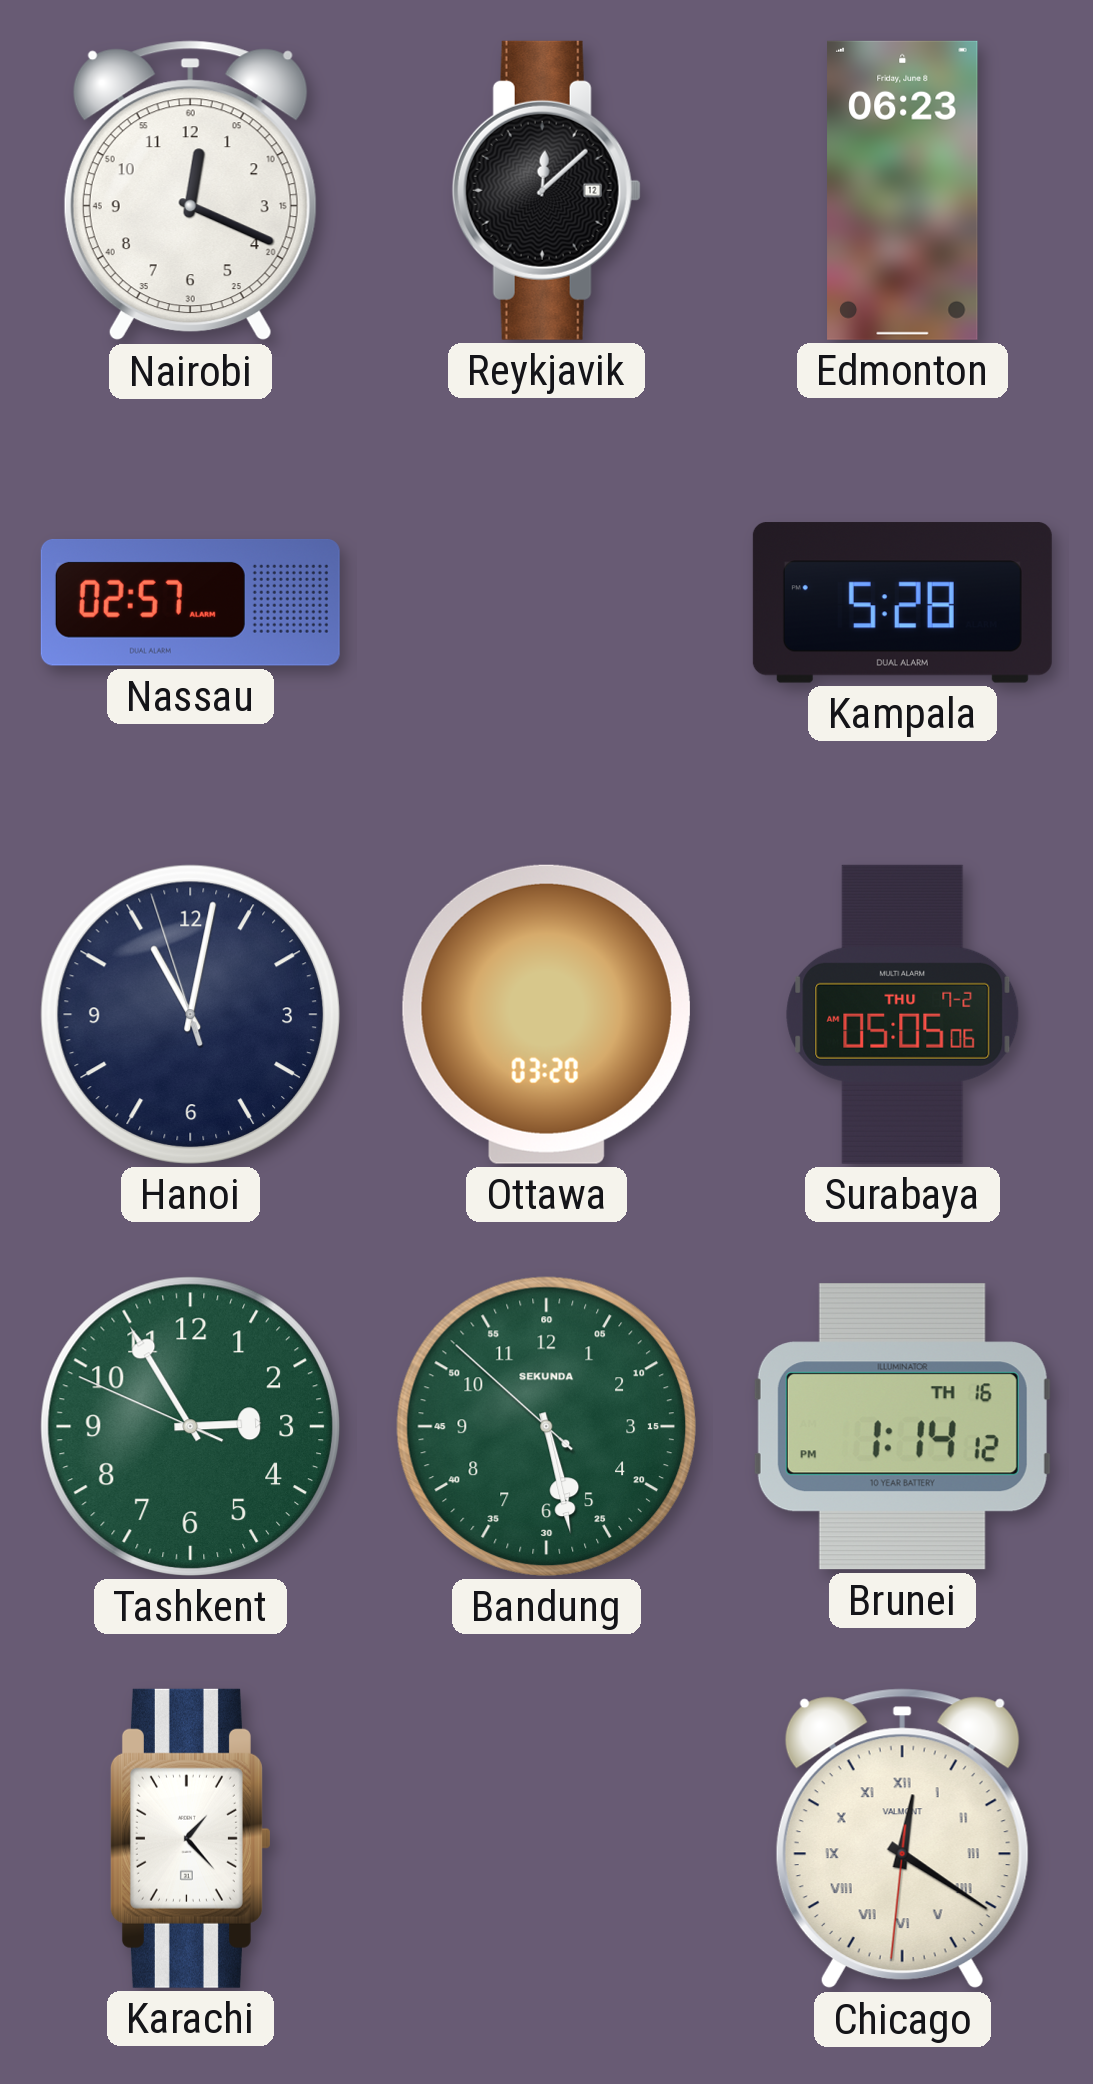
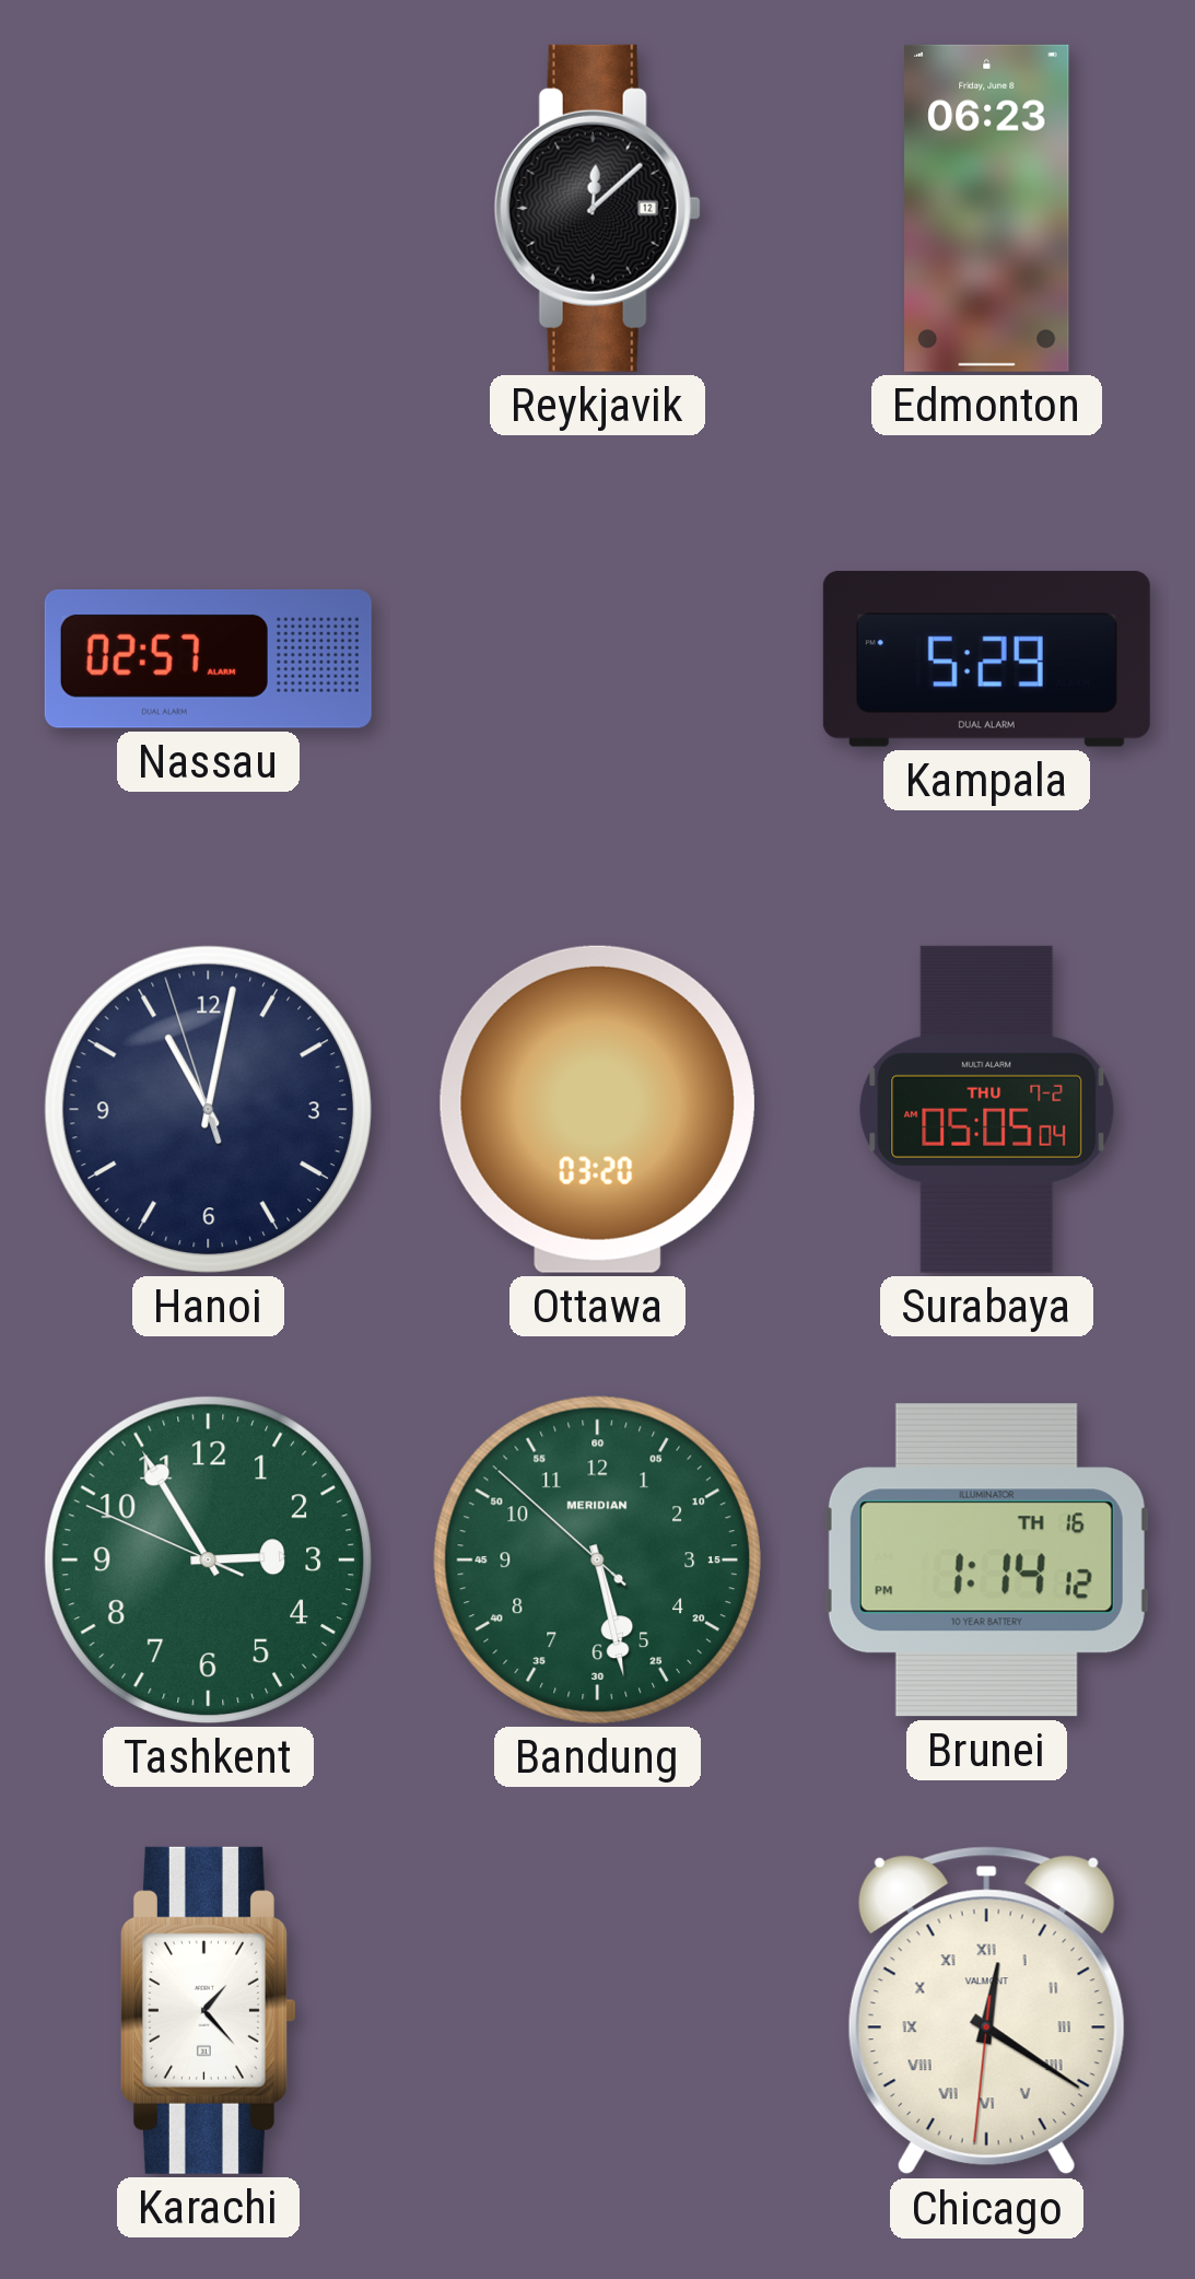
Nairobi: 12:19 -> none
Kampala: 5:28 -> 5:29
Surabaya: 05:05:06 -> 05:05:04
Bandung brand: SEKUNDA -> MERIDIAN
